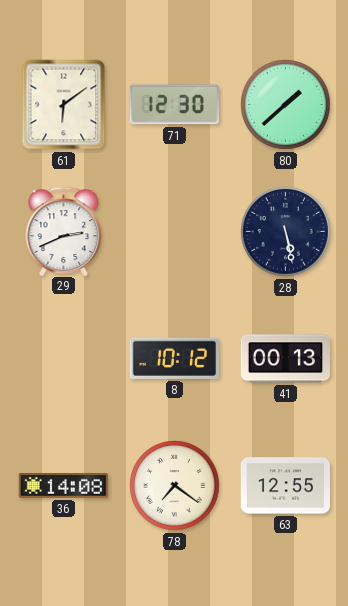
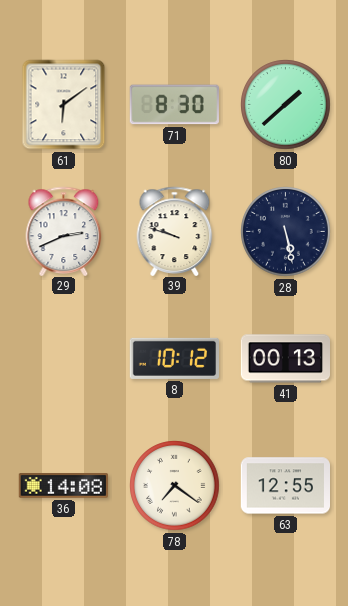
71: 12:30 -> 8:30
39: none -> 9:48
